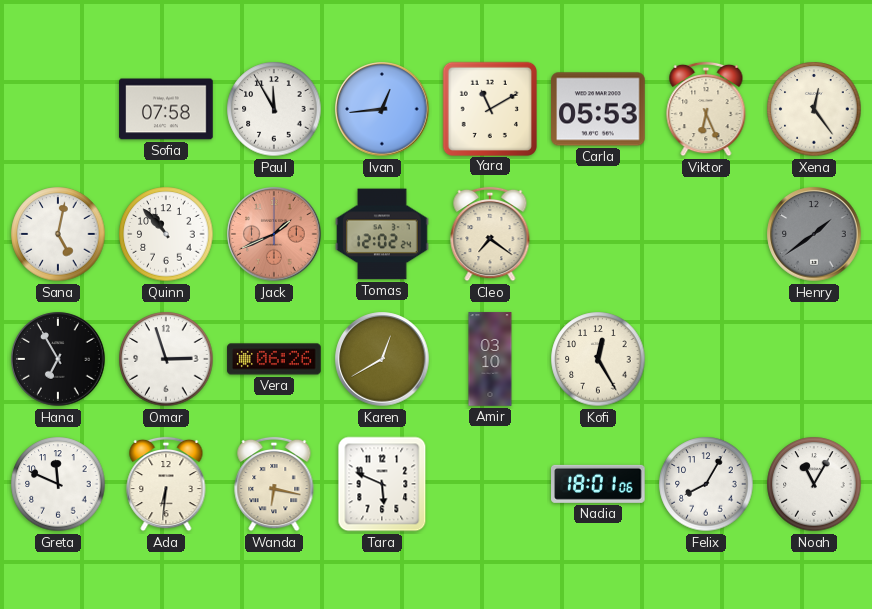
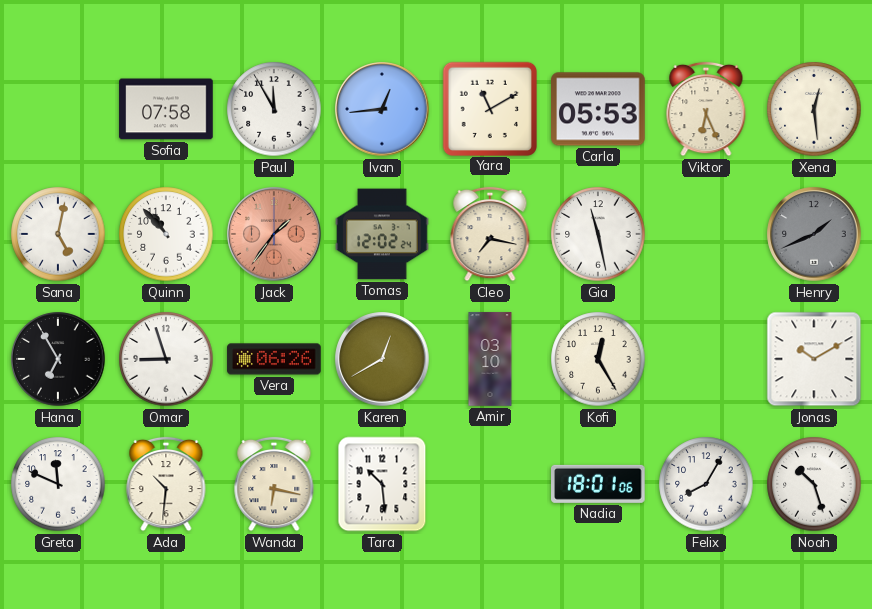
Xena: 12:24 -> 12:29
Jack: 1:41 -> 1:36
Cleo: 7:21 -> 7:17
Gia: none -> 11:28
Henry: 1:39 -> 1:41
Omar: 2:57 -> 8:57
Jonas: none -> 10:10
Ada: 6:31 -> 10:31
Tara: 5:49 -> 10:29
Noah: 11:05 -> 10:27
